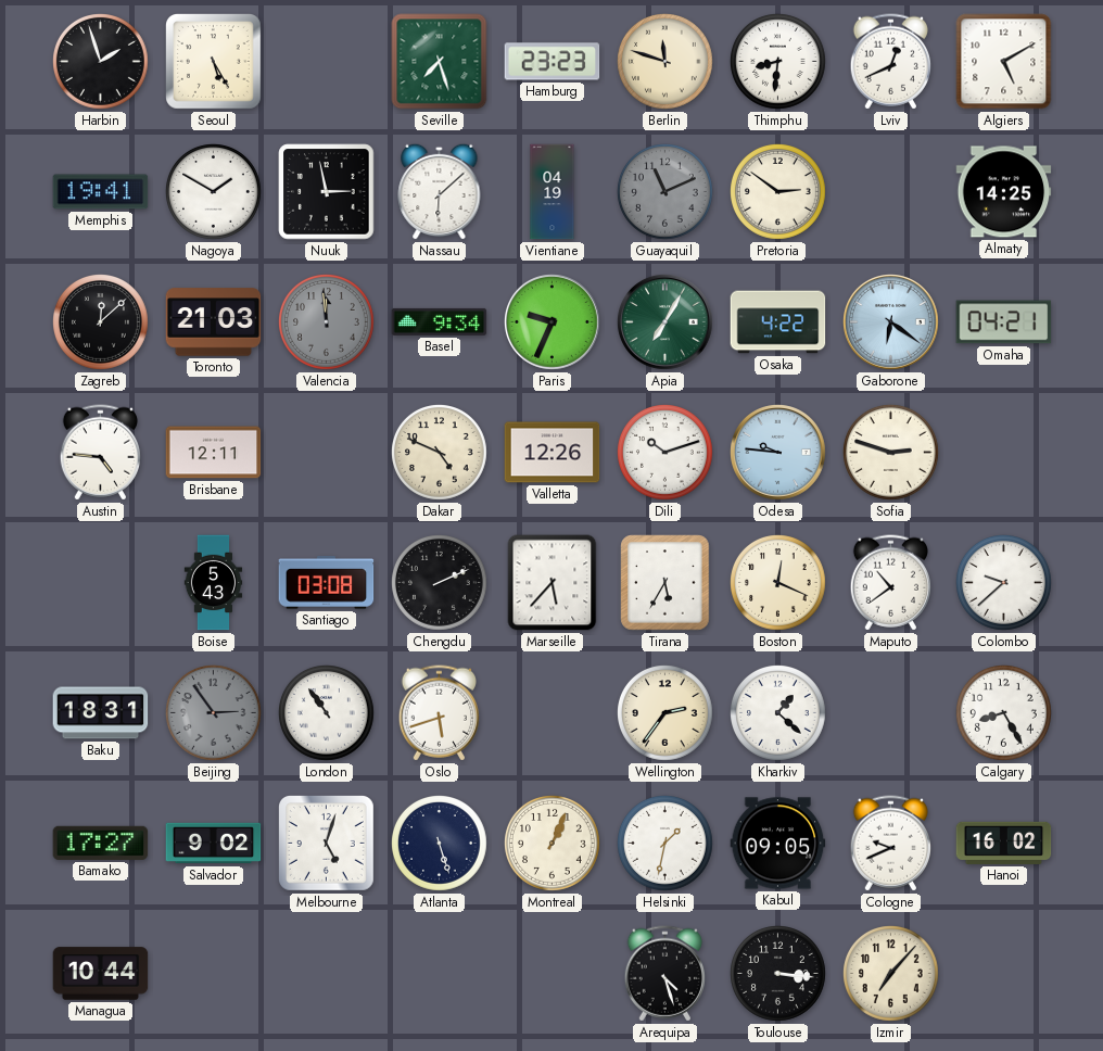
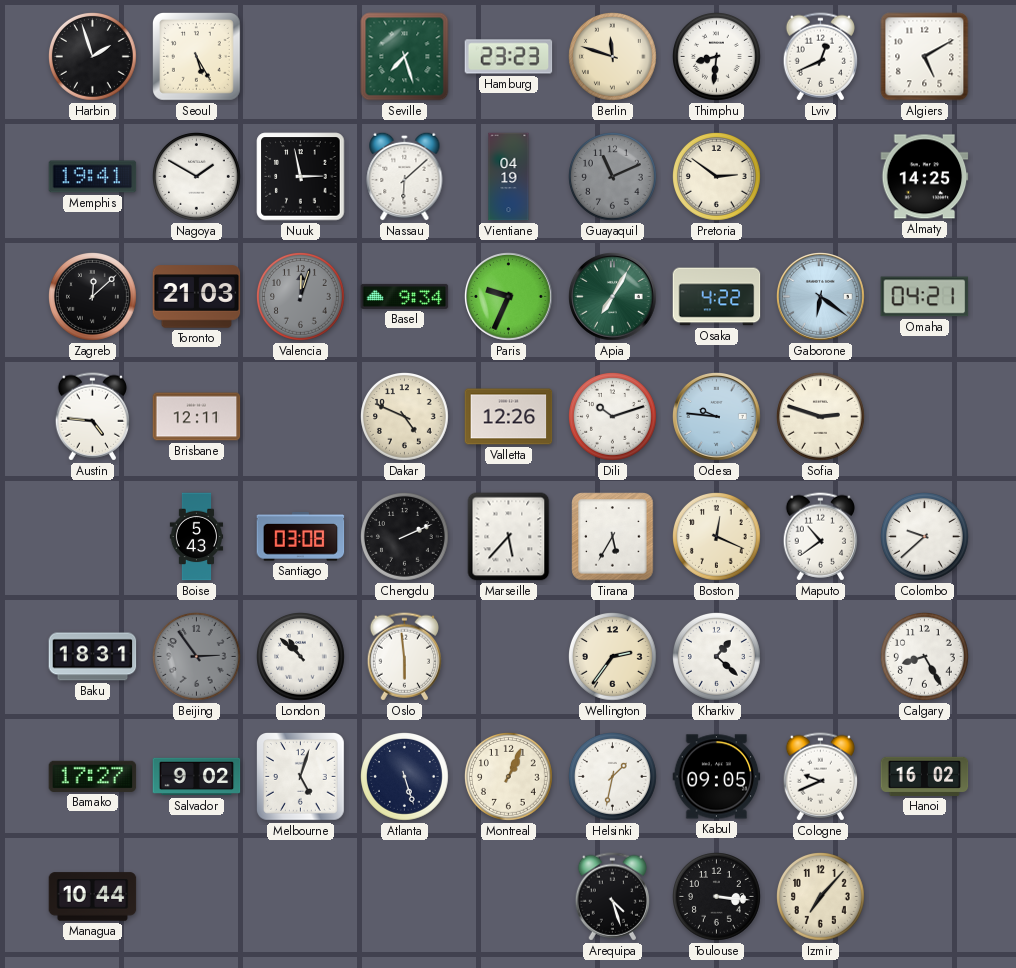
Valencia: 11:59 -> 12:03
London: 10:54 -> 10:52
Oslo: 5:42 -> 5:59
